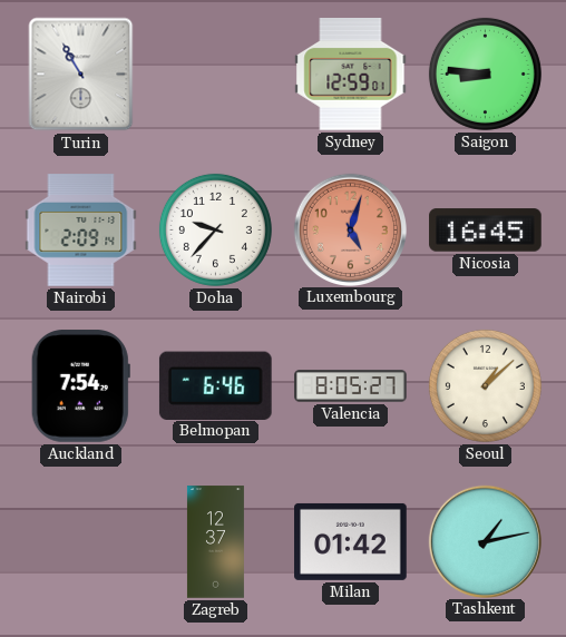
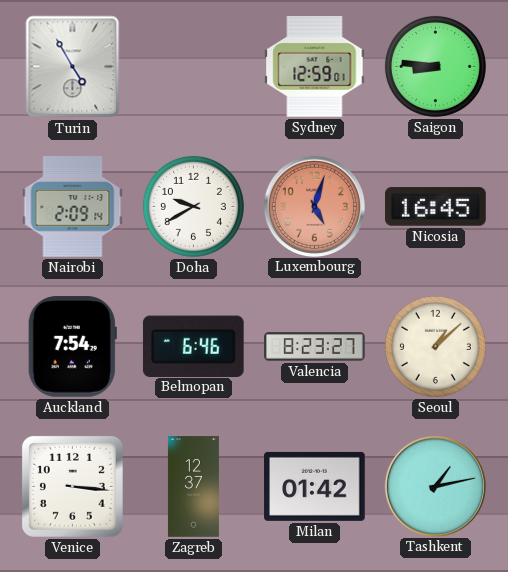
Turin: 10:55 -> 4:55
Doha: 9:37 -> 9:40
Valencia: 8:05 -> 8:23
Venice: none -> 3:16
